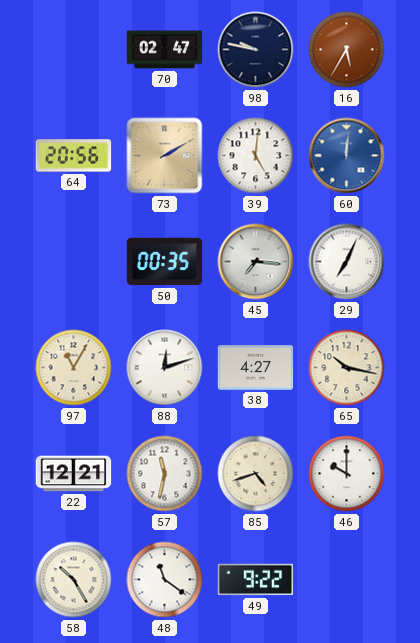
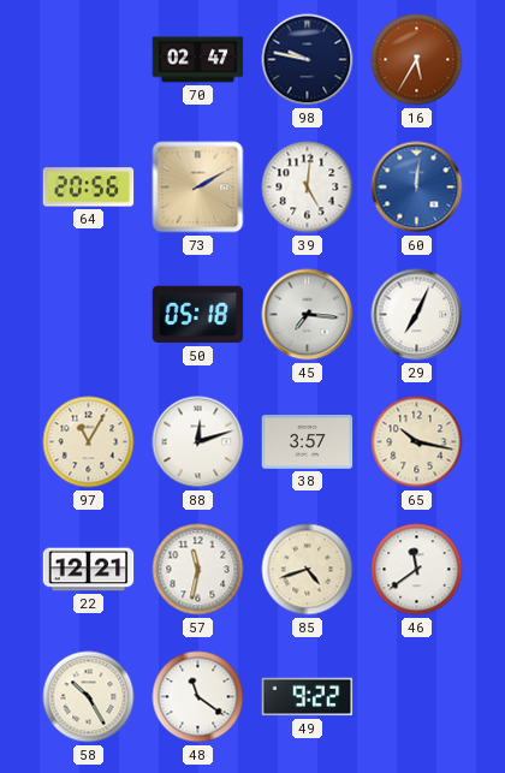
50: 00:35 -> 05:18
38: 4:27 -> 3:57
46: 10:00 -> 11:39
